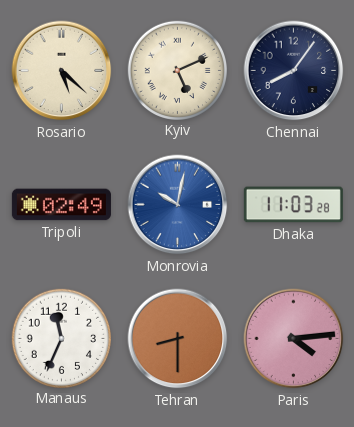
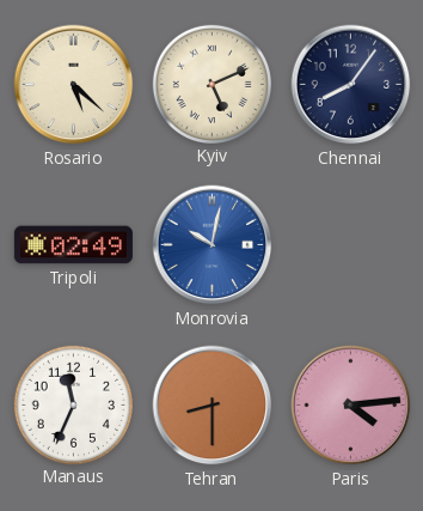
Dhaka: 11:03 -> none
